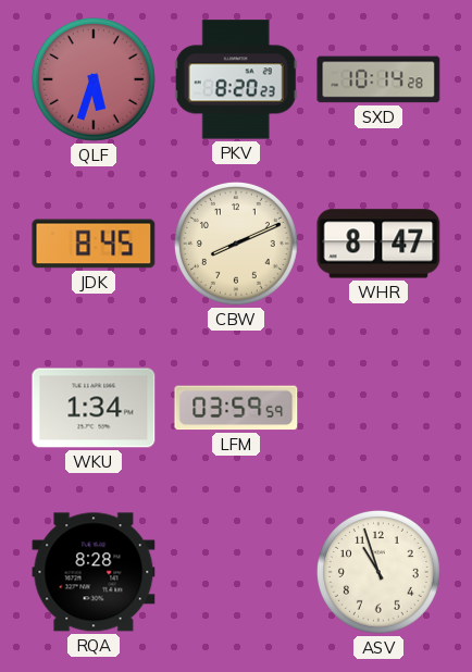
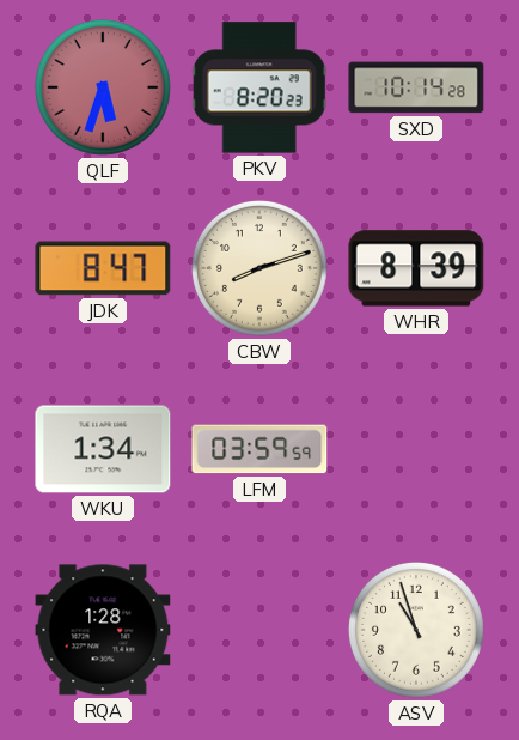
JDK: 8:45 -> 8:47
CBW: 8:11 -> 8:12
WHR: 8:47 -> 8:39
RQA: 8:28 -> 1:28
